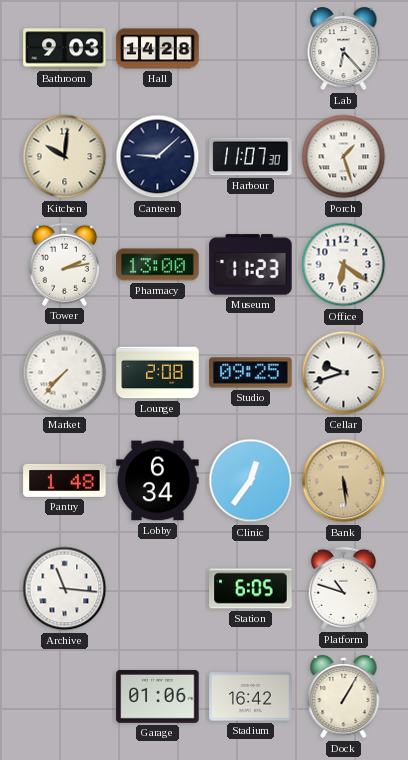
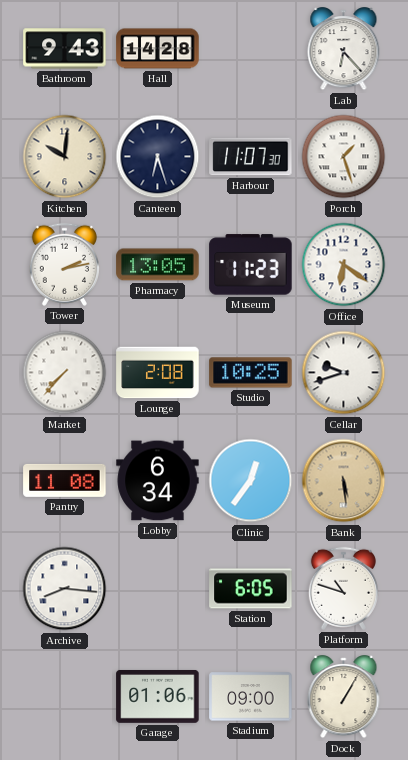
Bathroom: 9:03 -> 9:43
Canteen: 9:08 -> 6:27
Pharmacy: 13:00 -> 13:05
Studio: 09:25 -> 10:25
Pantry: 1:48 -> 11:08
Archive: 11:16 -> 8:16
Stadium: 16:42 -> 09:00
